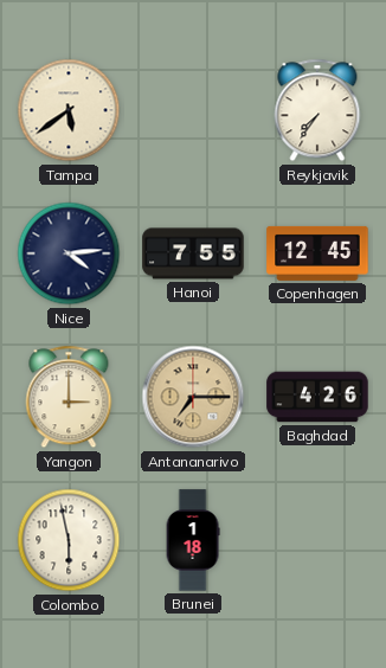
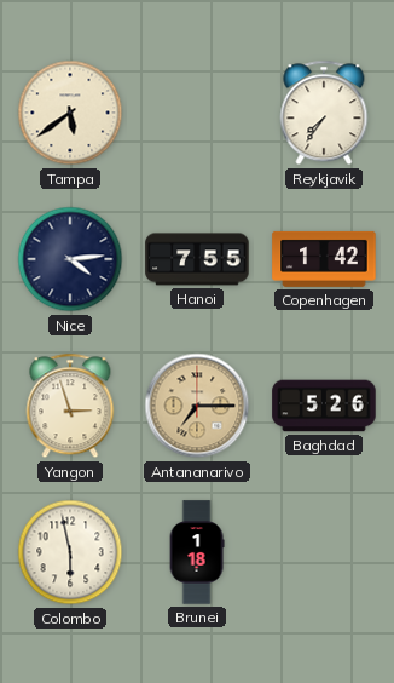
Copenhagen: 12:45 -> 1:42
Yangon: 3:00 -> 2:57
Baghdad: 4:26 -> 5:26
